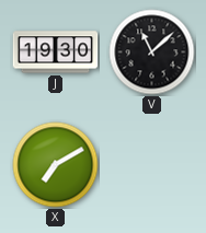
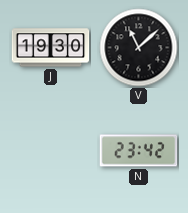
X: 7:10 -> none
N: none -> 23:42
